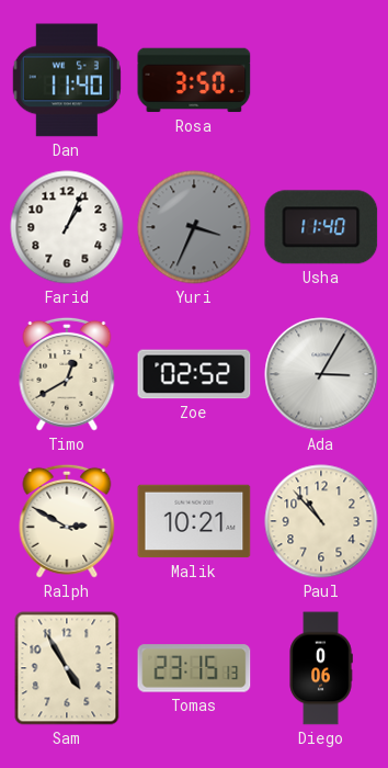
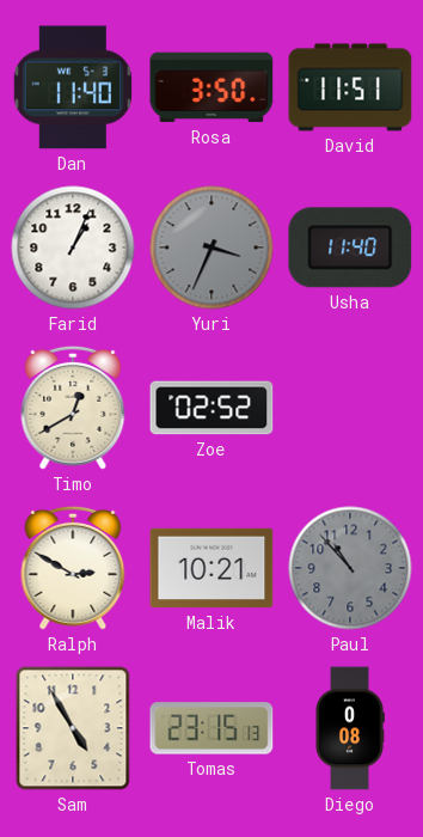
David: none -> 11:51
Ada: 3:05 -> none
Paul dial: cream -> grey
Diego: 0:06 -> 0:08
